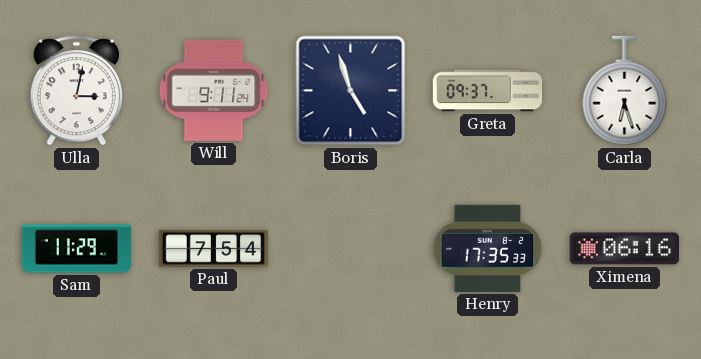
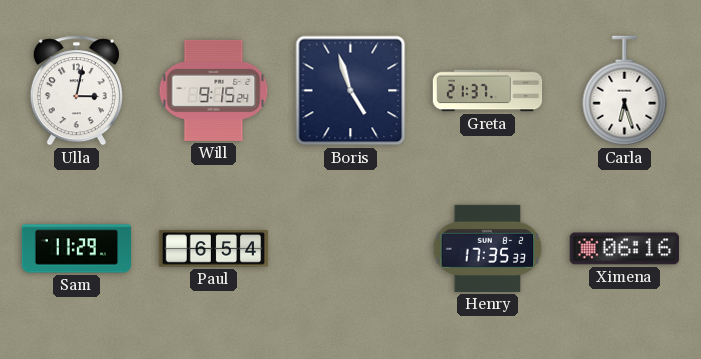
Will: 9:11 -> 9:15
Greta: 09:37 -> 21:37
Paul: 7:54 -> 6:54
